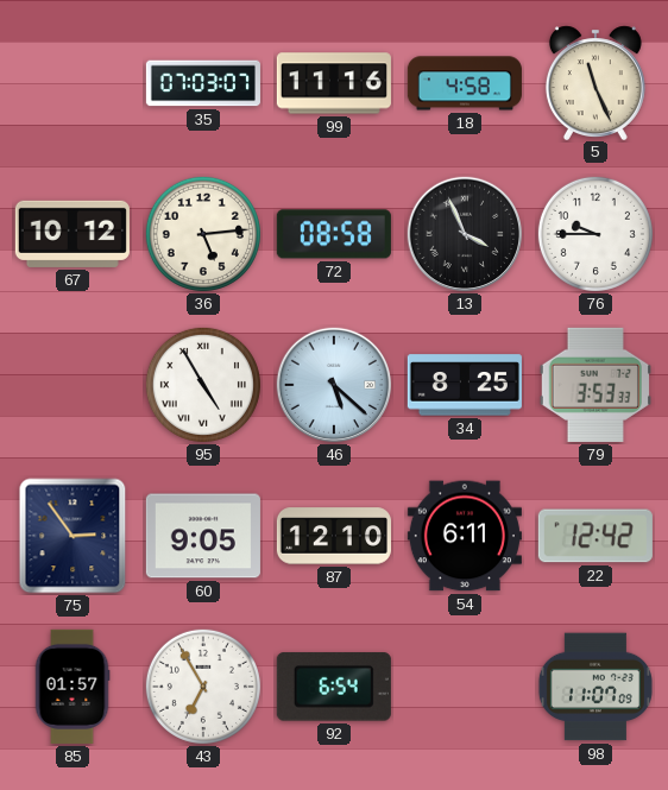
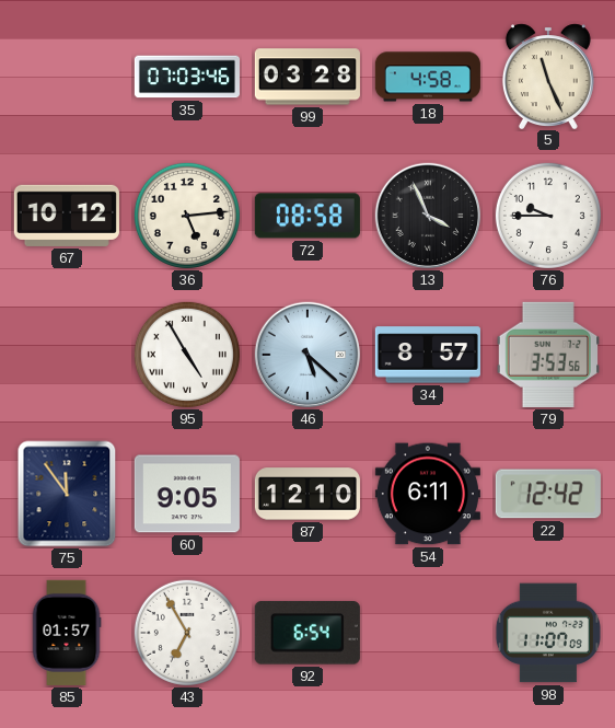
35: 07:03:07 -> 07:03:46
99: 11:16 -> 03:28
34: 8:25 -> 8:57
79: 3:53:33 -> 3:53:56
75: 2:54 -> 11:54
